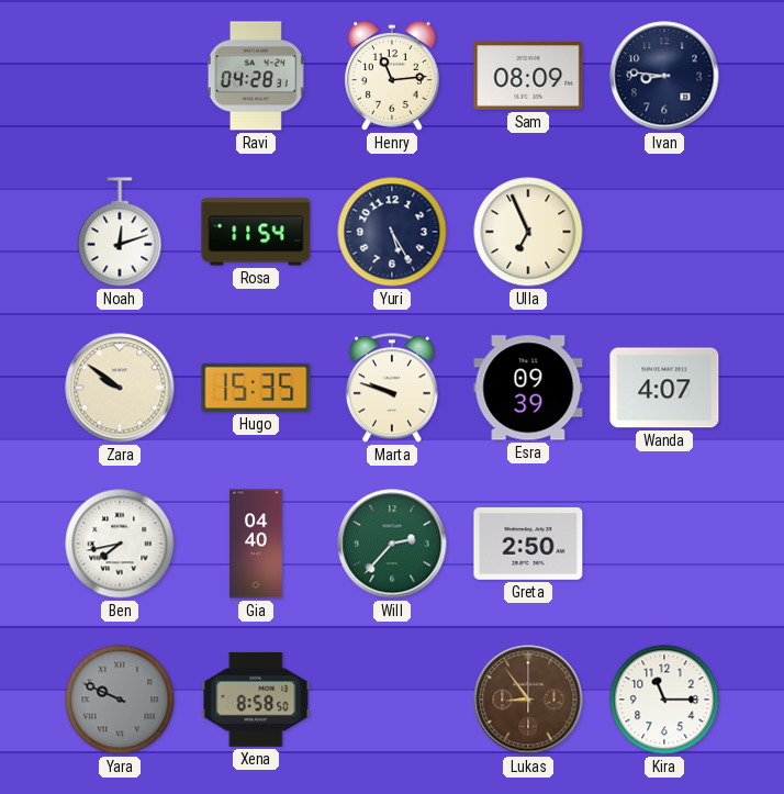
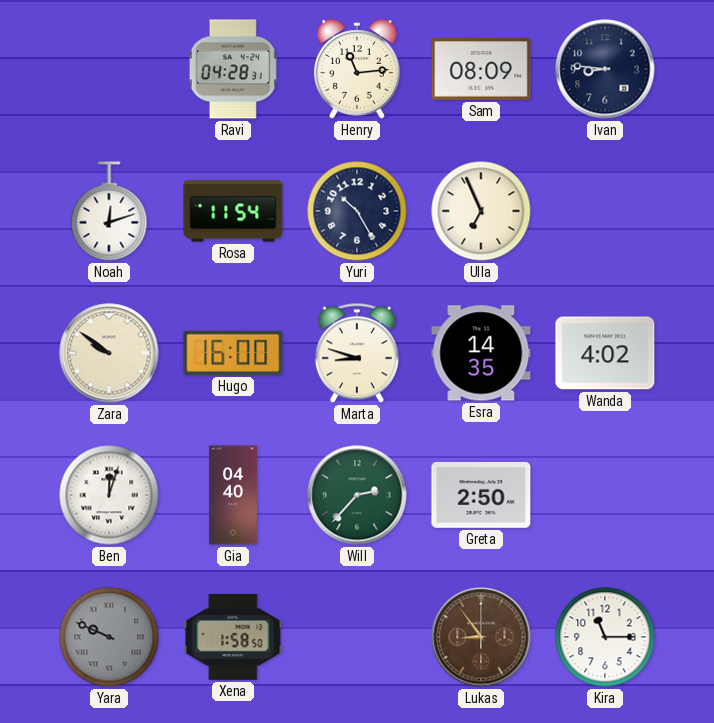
Yuri: 5:25 -> 10:25
Hugo: 15:35 -> 16:00
Marta: 9:48 -> 8:48
Esra: 09:39 -> 14:35
Wanda: 4:07 -> 4:02
Ben: 7:43 -> 12:03
Xena: 8:58 -> 1:58
